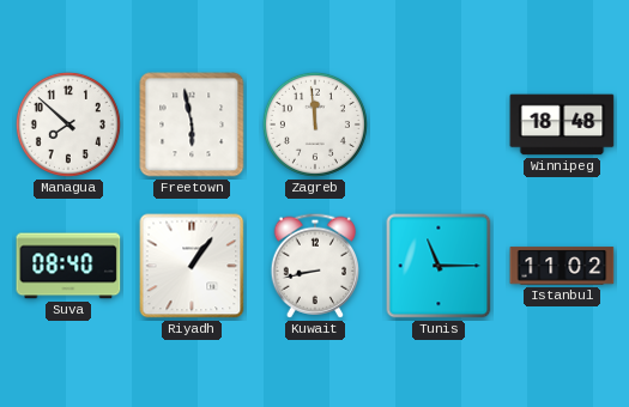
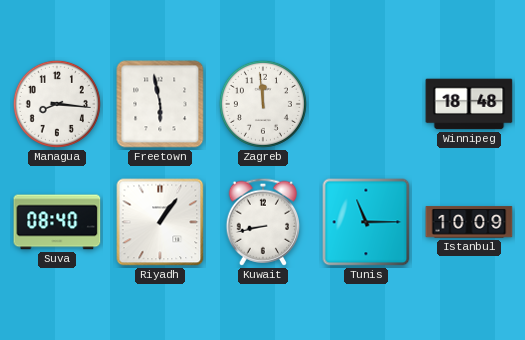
Managua: 7:52 -> 8:16
Istanbul: 11:02 -> 10:09
